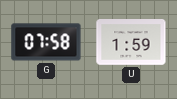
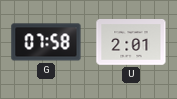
U: 1:59 -> 2:01
